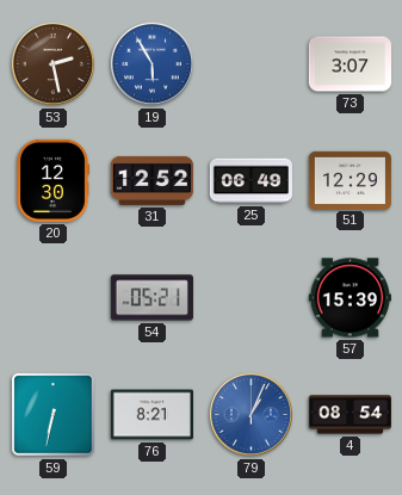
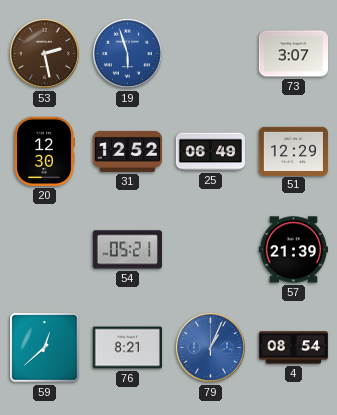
19: 5:55 -> 5:57
57: 15:39 -> 21:39
59: 6:32 -> 12:38
